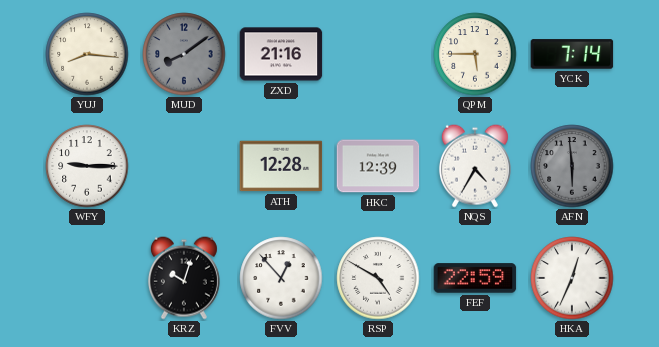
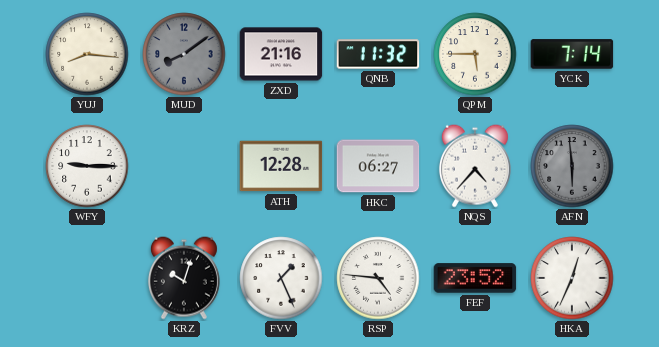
QNB: none -> 11:32
HKC: 12:39 -> 06:27
NQS: 4:35 -> 4:37
FVV: 12:53 -> 1:26
RSP: 4:50 -> 4:46
FEF: 22:59 -> 23:52
